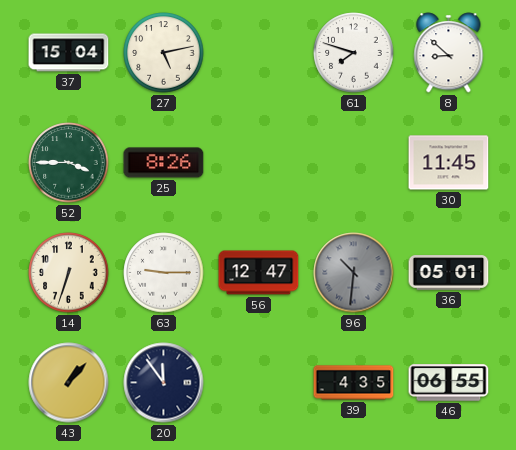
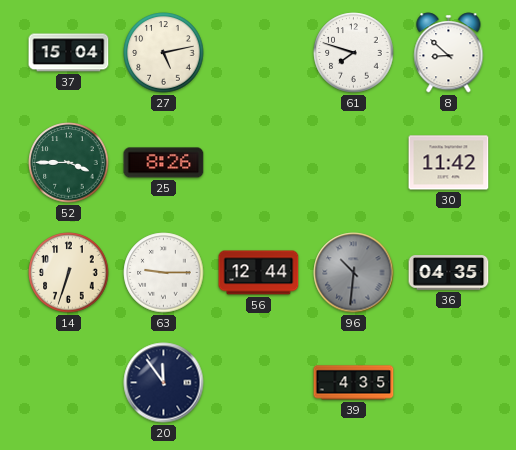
30: 11:45 -> 11:42
56: 12:47 -> 12:44
36: 05:01 -> 04:35
43: 1:07 -> none
46: 06:55 -> none
